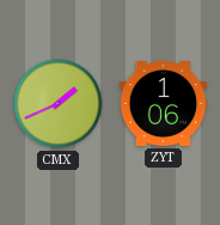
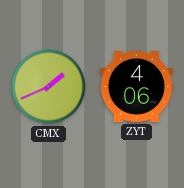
ZYT: 1:06 -> 4:06
